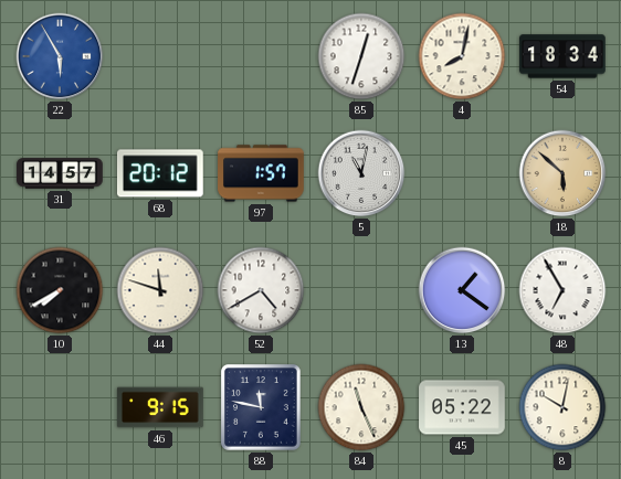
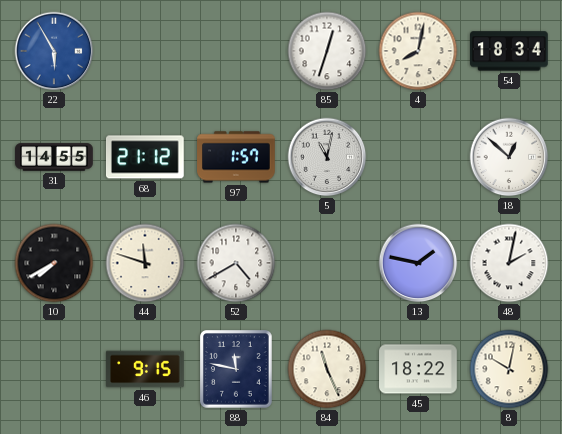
31: 14:57 -> 14:55
68: 20:12 -> 21:12
18: 5:52 -> 12:52
18 dial: champagne -> white
13: 1:21 -> 1:47
48: 6:55 -> 2:02
45: 05:22 -> 18:22
